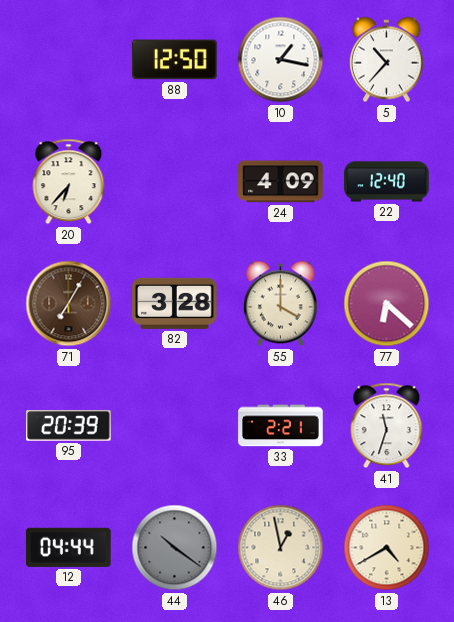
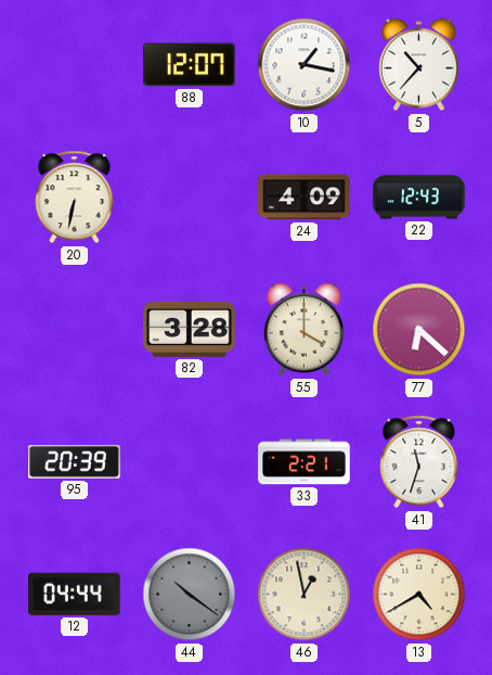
88: 12:50 -> 12:07
20: 6:37 -> 6:32
22: 12:40 -> 12:43
71: 7:05 -> none
